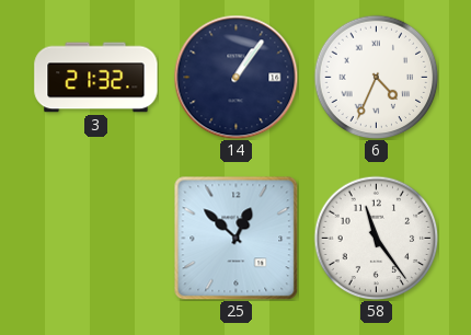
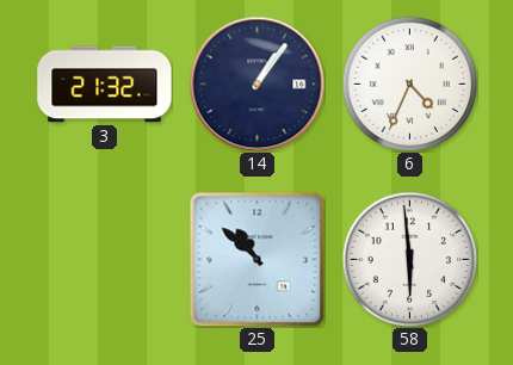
25: 12:52 -> 10:52
58: 11:24 -> 5:59
